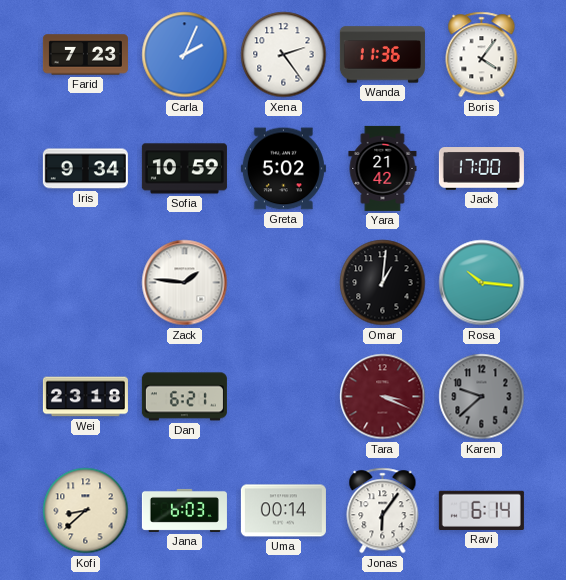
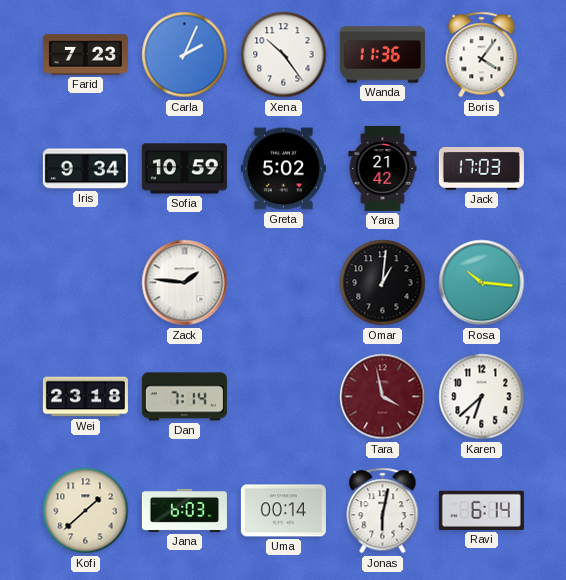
Xena: 2:24 -> 10:24
Jack: 17:00 -> 17:03
Dan: 6:21 -> 7:14
Tara: 3:19 -> 3:58
Karen: 9:38 -> 6:38
Karen dial: grey -> white
Kofi: 8:38 -> 1:38
Jonas: 6:06 -> 6:02
